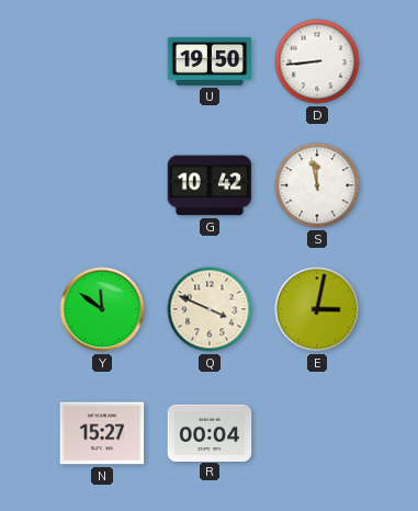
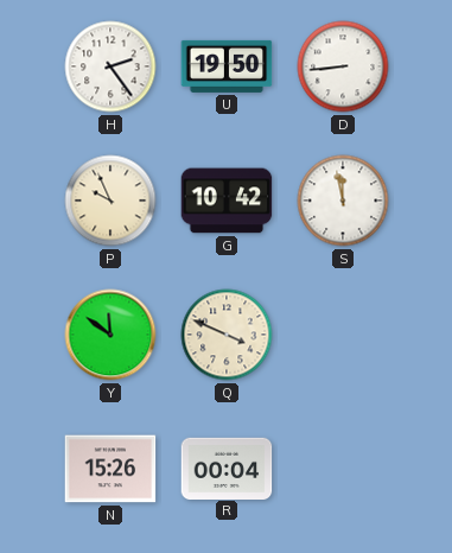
H: none -> 2:24
P: none -> 9:56
E: 3:02 -> none
N: 15:27 -> 15:26
